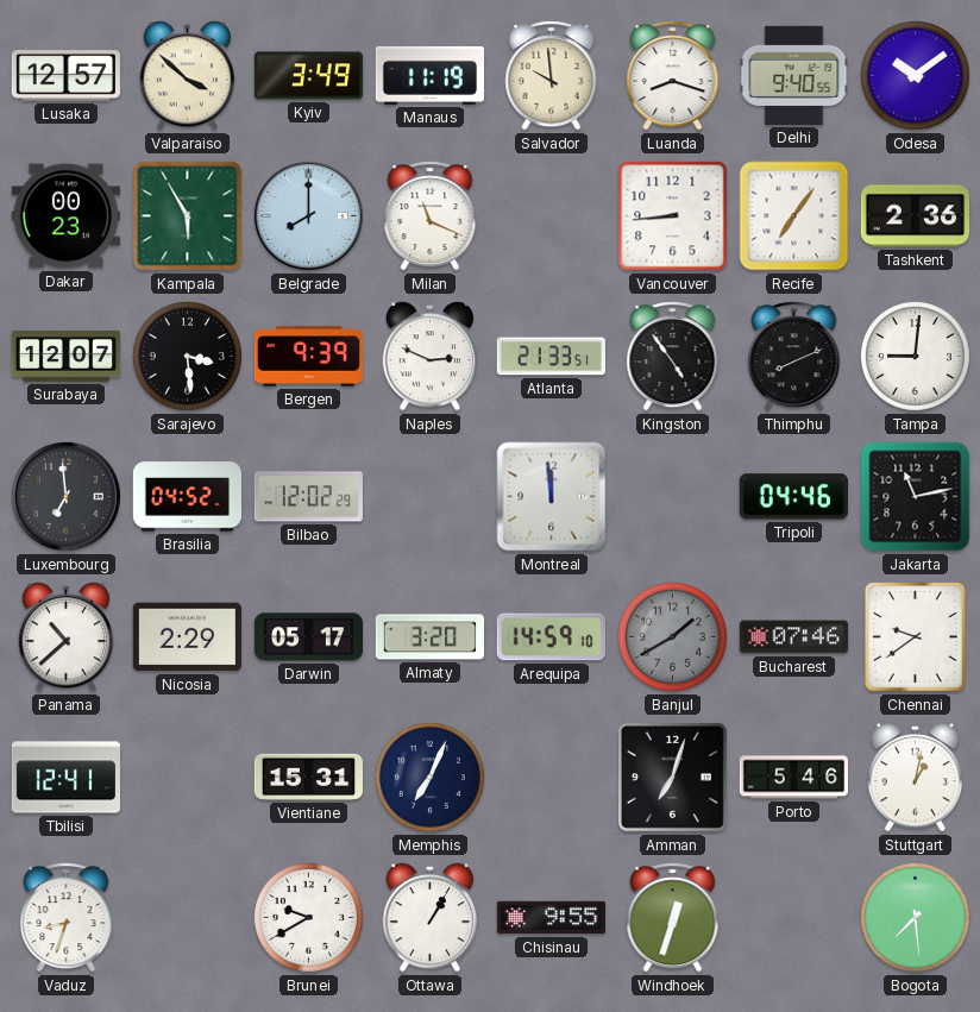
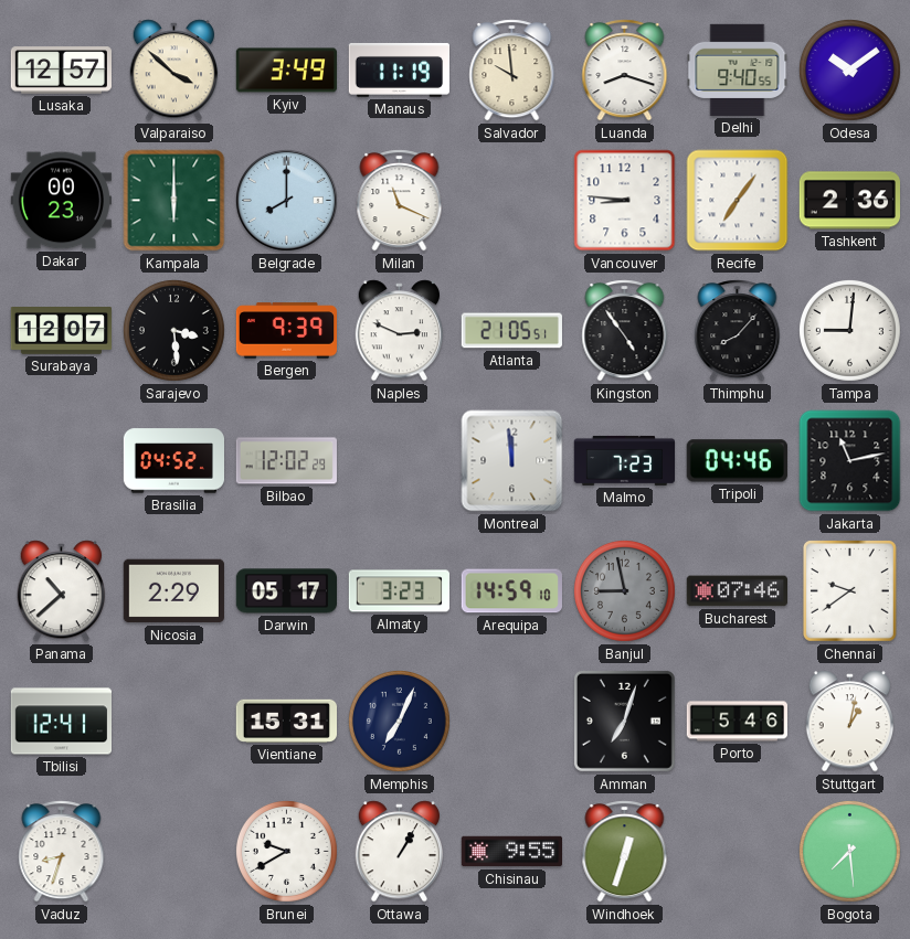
Kampala: 5:55 -> 6:00
Vancouver: 8:44 -> 8:46
Atlanta: 21:33 -> 21:05
Thimphu: 8:11 -> 8:07
Luxembourg: 6:59 -> none
Malmo: none -> 7:23
Almaty: 3:20 -> 3:23
Banjul: 1:40 -> 8:58
